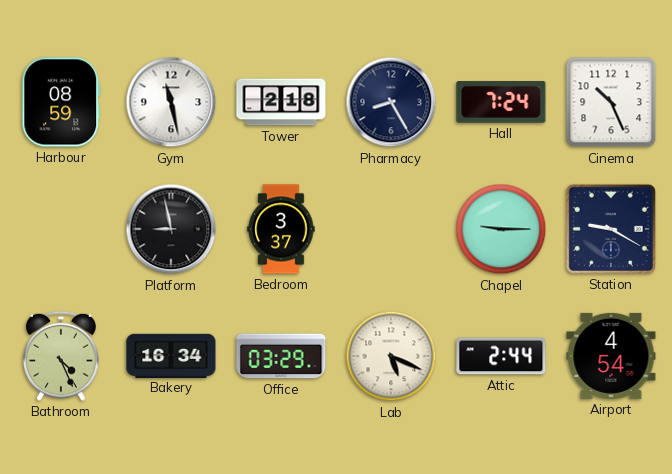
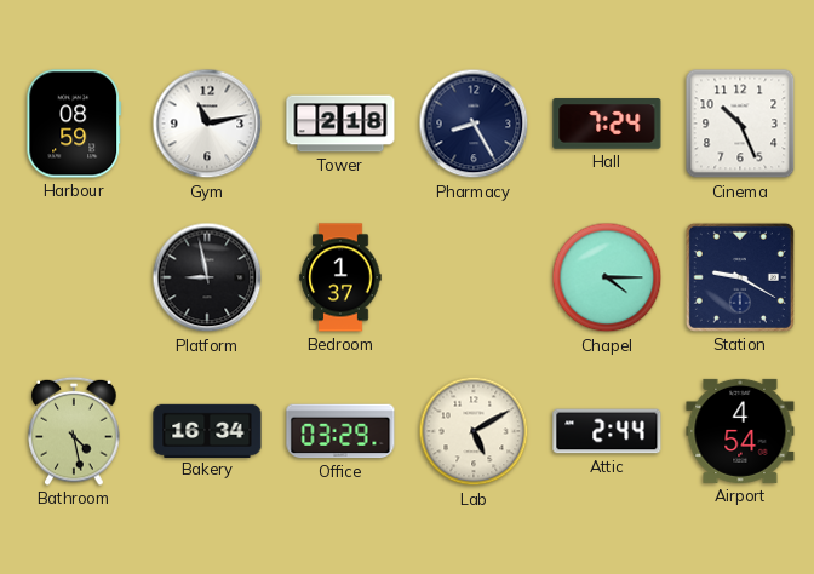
Gym: 11:28 -> 11:13
Bedroom: 3:37 -> 1:37
Chapel: 9:15 -> 4:15
Bathroom: 4:26 -> 4:28
Lab: 5:19 -> 5:10
